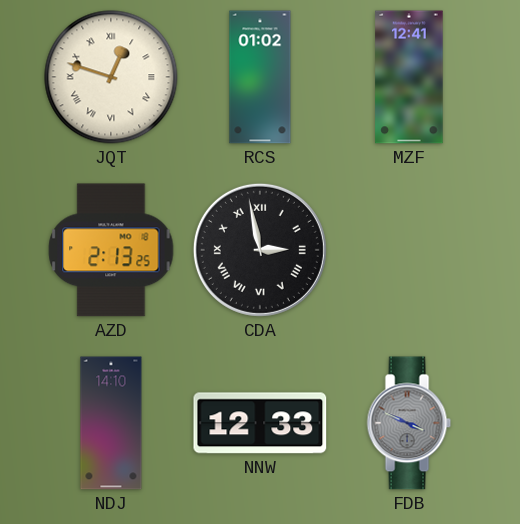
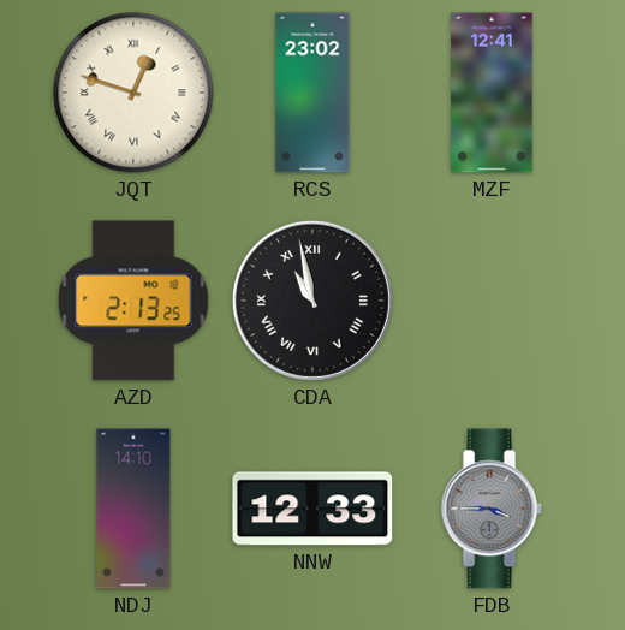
RCS: 01:02 -> 23:02
CDA: 2:58 -> 10:58
FDB: 3:49 -> 3:45
